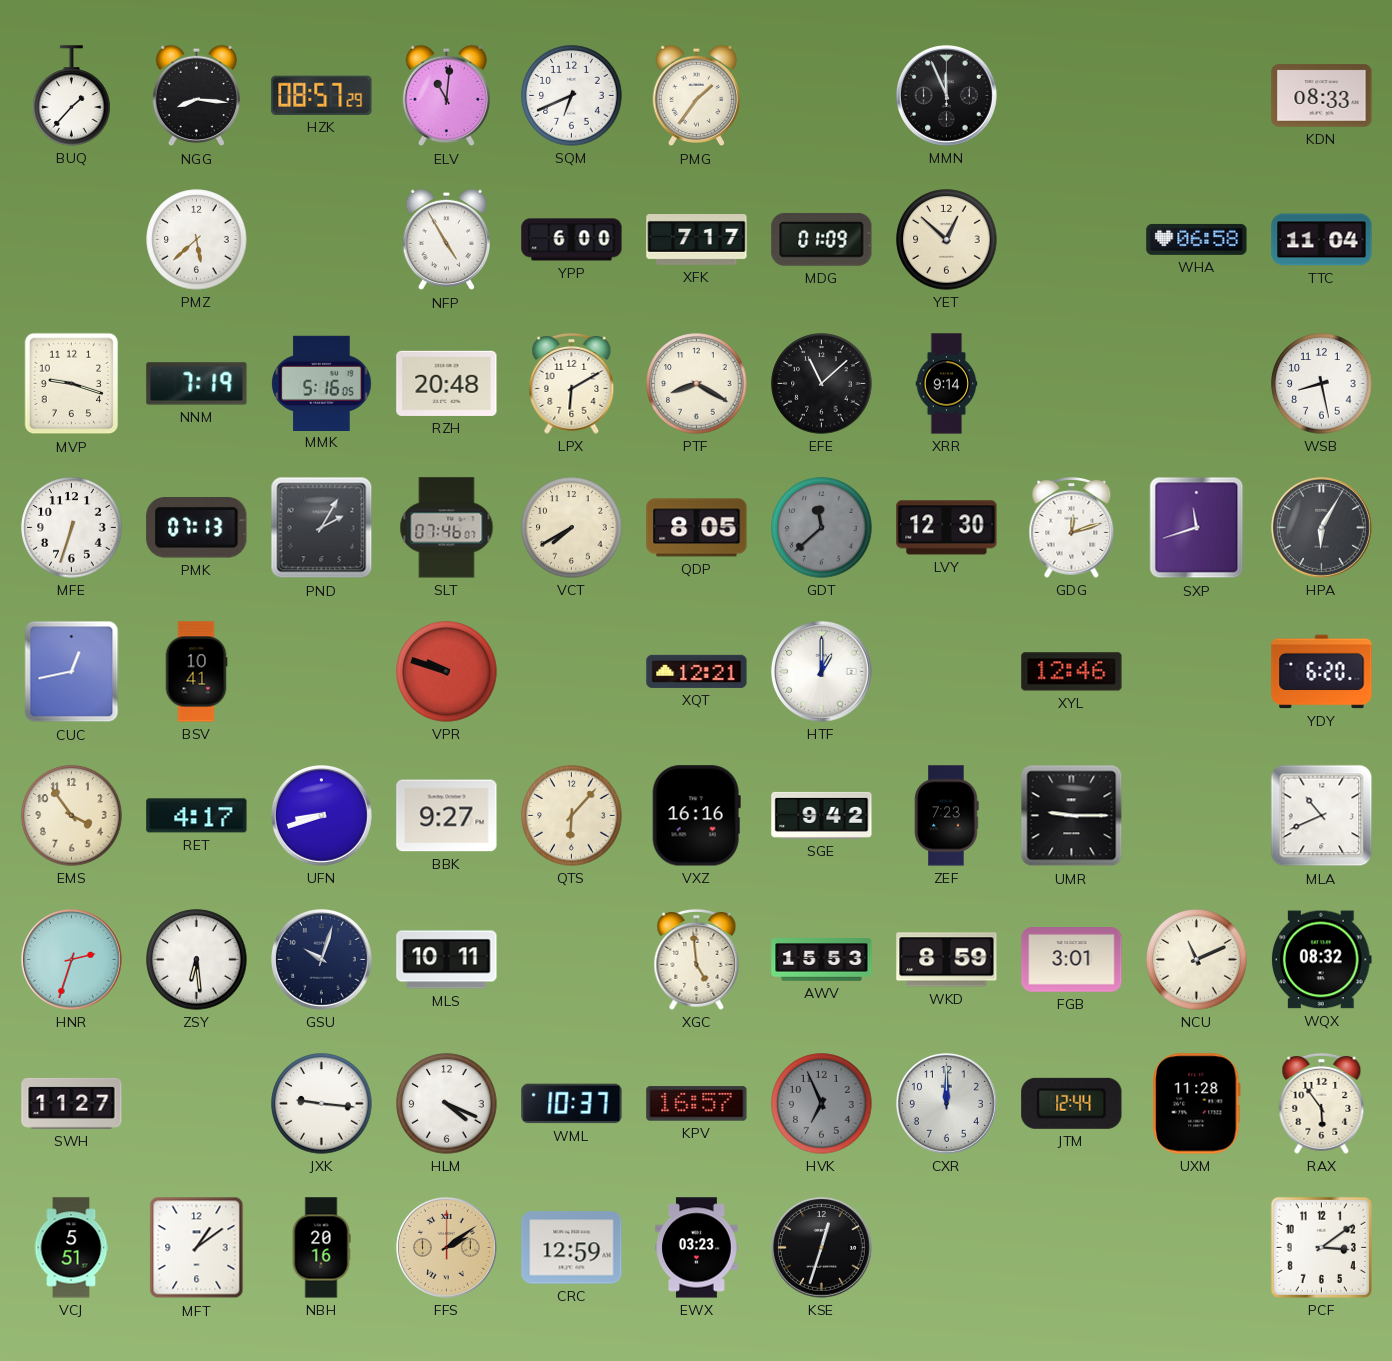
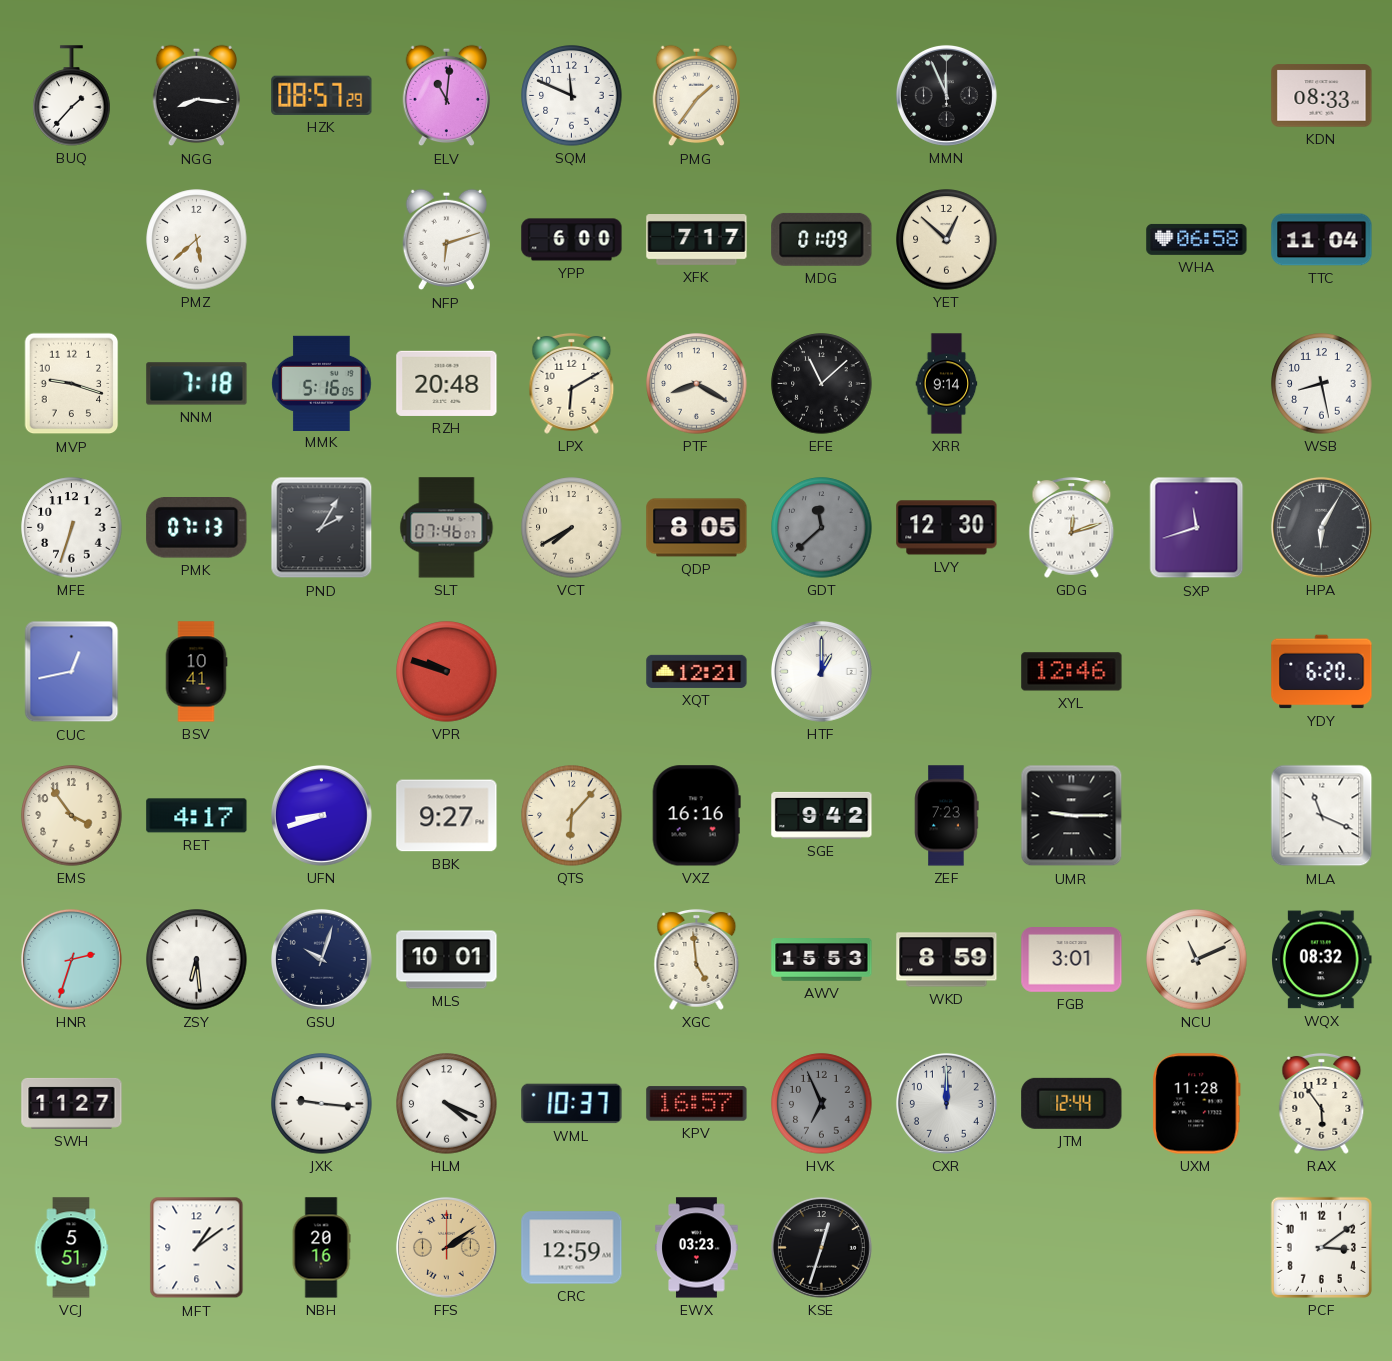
SQM: 6:41 -> 11:49
NFP: 4:55 -> 6:12
NNM: 7:19 -> 7:18
MLA: 10:41 -> 11:19
MLS: 10:11 -> 10:01
